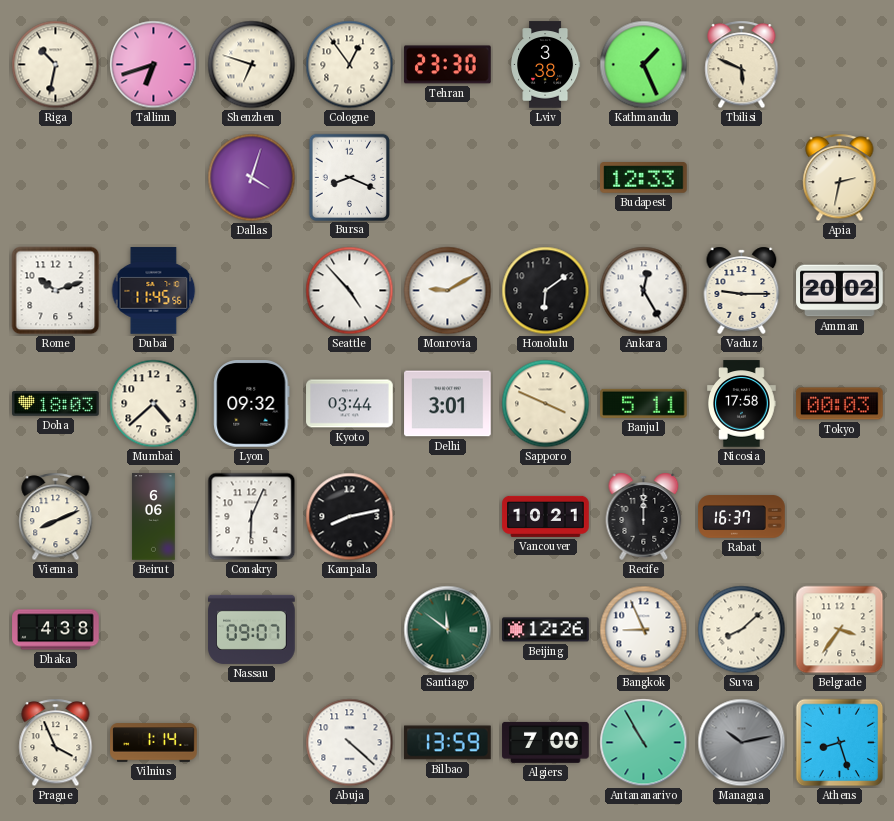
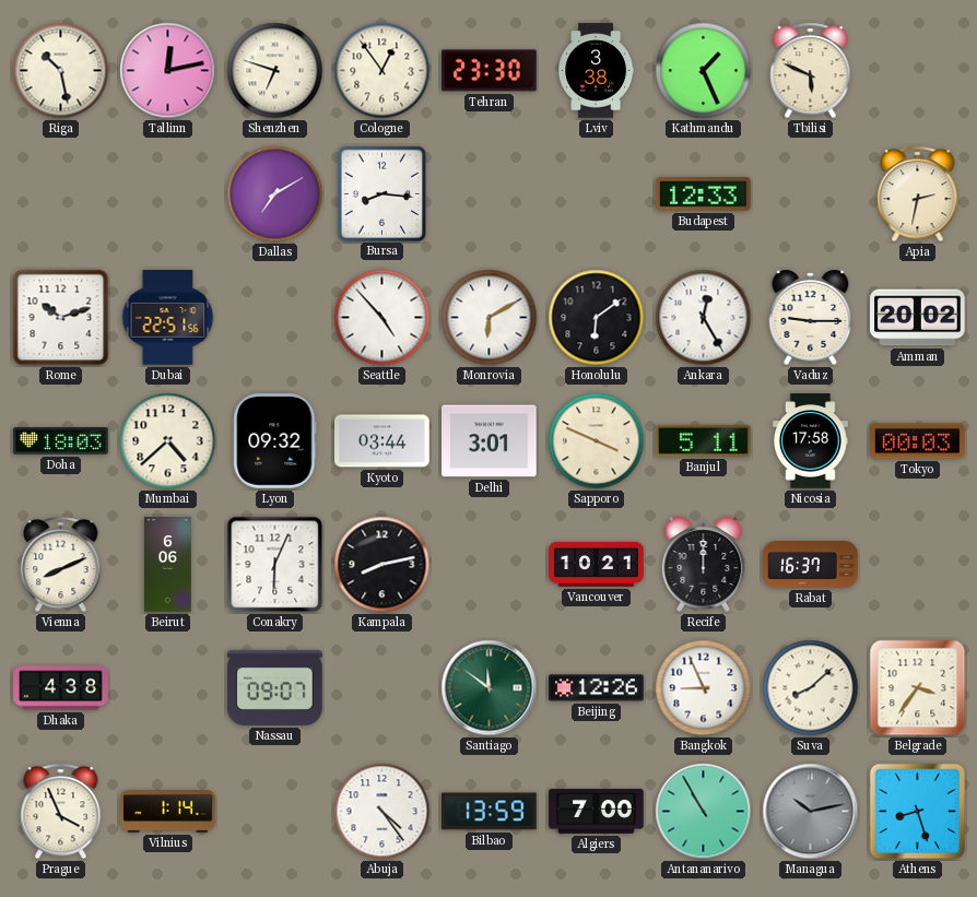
Riga: 10:32 -> 10:28
Tallinn: 6:42 -> 12:13
Dallas: 4:03 -> 7:10
Bursa: 8:19 -> 8:16
Dubai: 11:45 -> 22:51
Monrovia: 9:10 -> 6:10
Abuja: 4:22 -> 4:24
